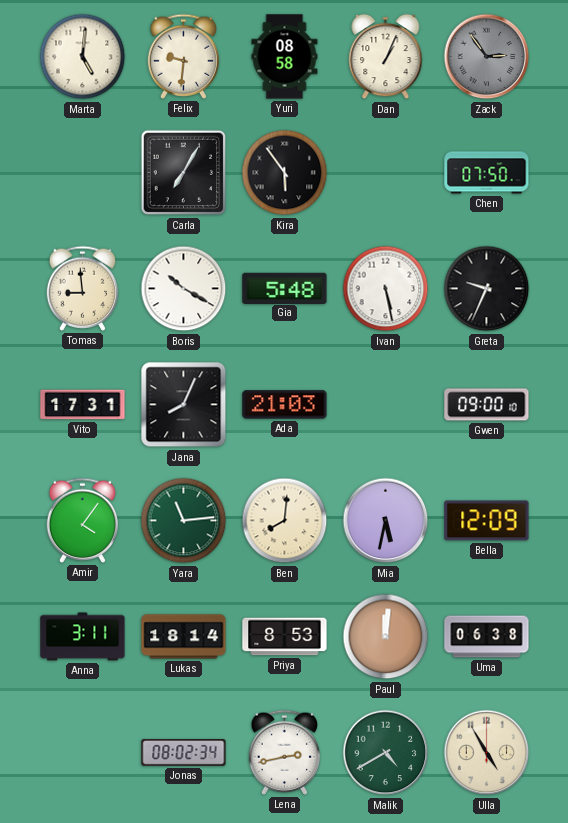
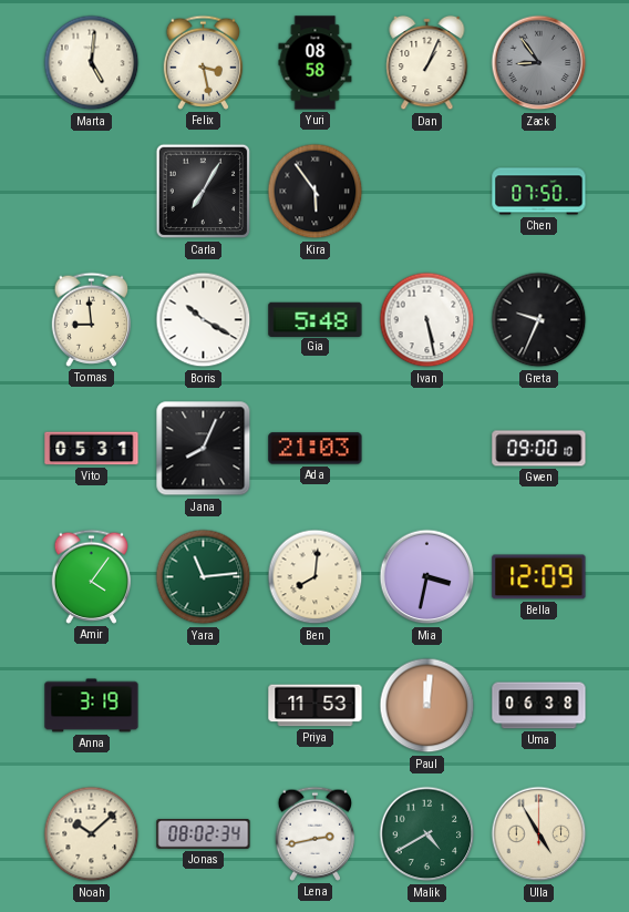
Felix: 9:31 -> 3:28
Zack: 2:54 -> 8:54
Vito: 17:31 -> 05:31
Mia: 5:32 -> 3:32
Anna: 3:11 -> 3:19
Lukas: 18:14 -> none
Priya: 8:53 -> 11:53
Noah: none -> 10:08
